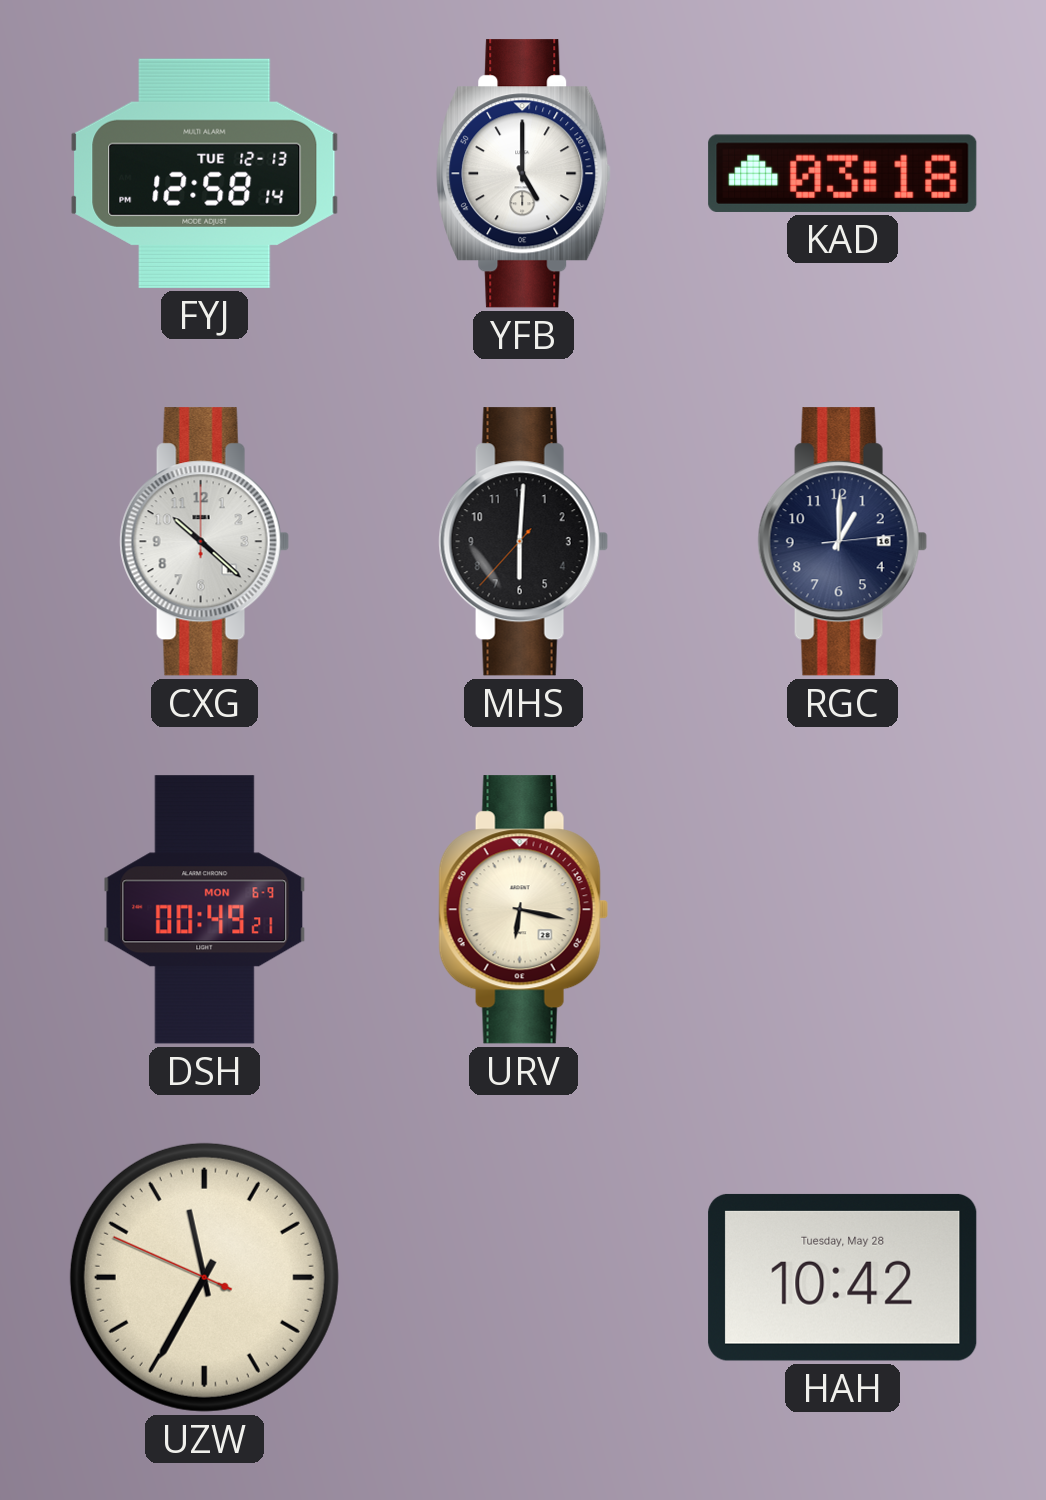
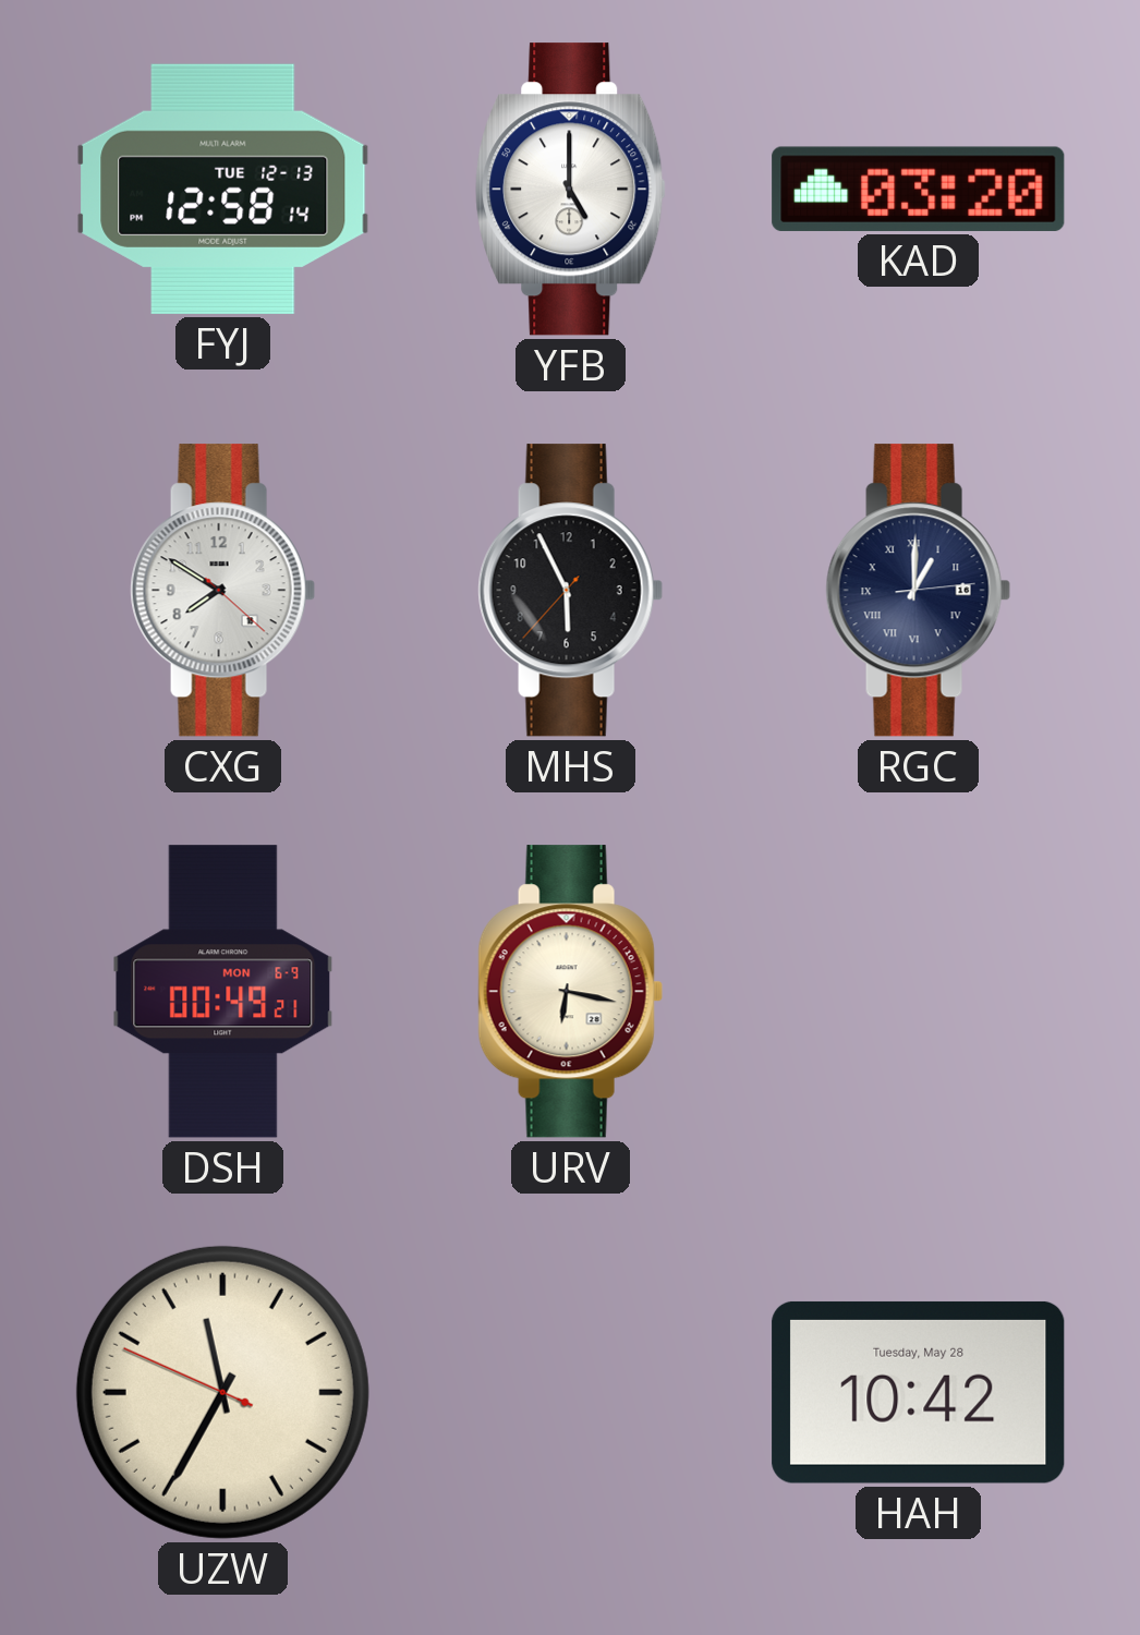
KAD: 03:18 -> 03:20
CXG: 10:22 -> 7:50
MHS: 6:00 -> 5:55
RGC numerals: Arabic -> Roman
